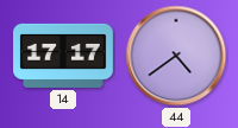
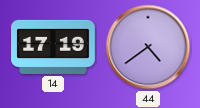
14: 17:17 -> 17:19
